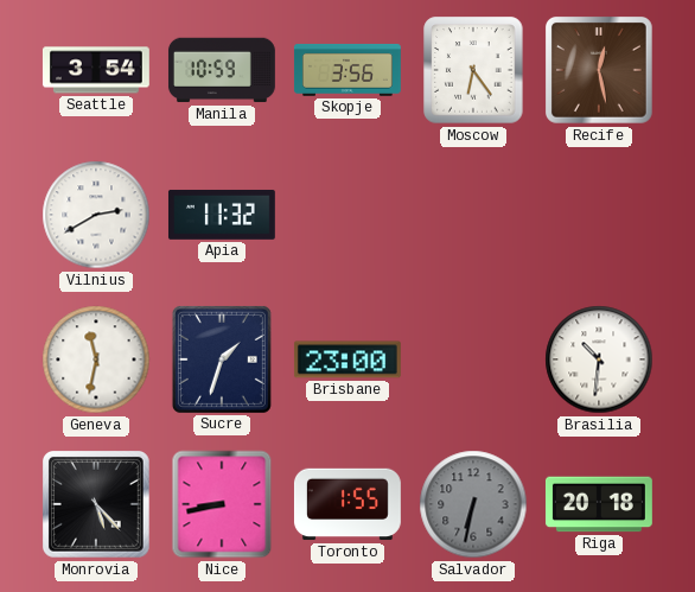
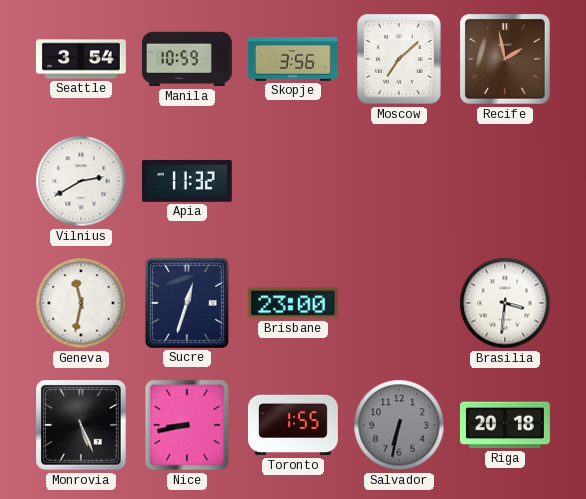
Moscow: 6:24 -> 7:08
Recife: 12:28 -> 1:58
Sucre: 1:33 -> 12:33
Brasilia: 10:31 -> 3:31
Monrovia: 5:23 -> 5:26
